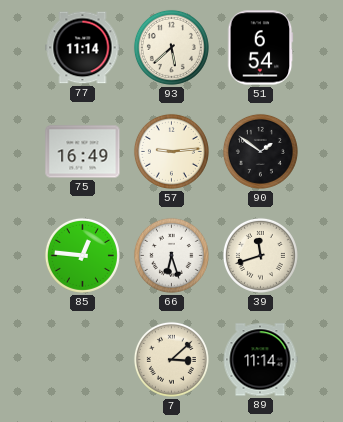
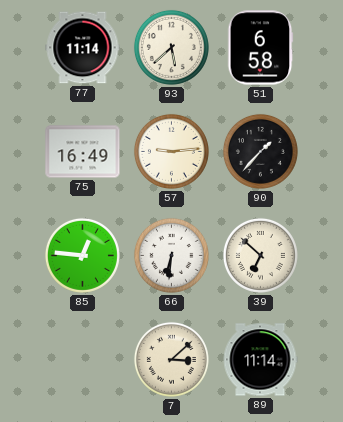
51: 6:54 -> 6:58
90: 1:51 -> 1:37
66: 6:27 -> 6:31
39: 11:42 -> 6:52
